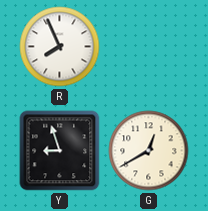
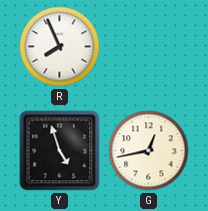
Y: 8:57 -> 4:57
G: 12:40 -> 12:43
